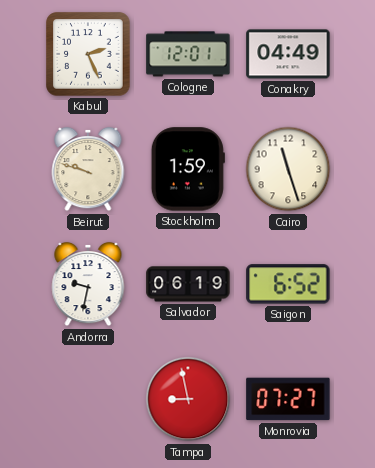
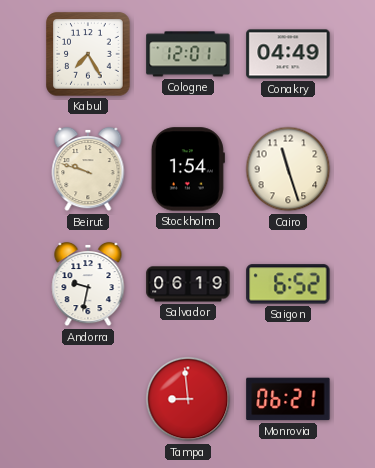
Kabul: 2:26 -> 7:25
Stockholm: 1:59 -> 1:54
Tampa: 8:58 -> 8:59
Monrovia: 07:27 -> 06:21
